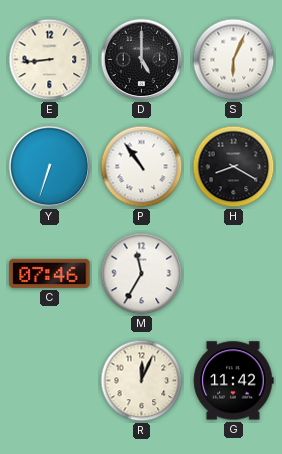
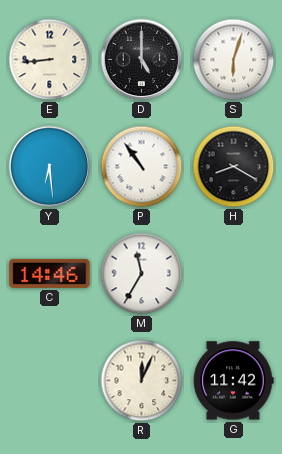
S: 6:04 -> 6:03
Y: 6:33 -> 6:29
C: 07:46 -> 14:46
